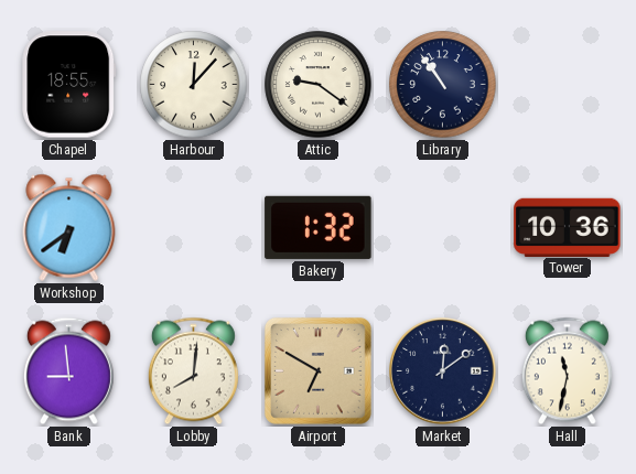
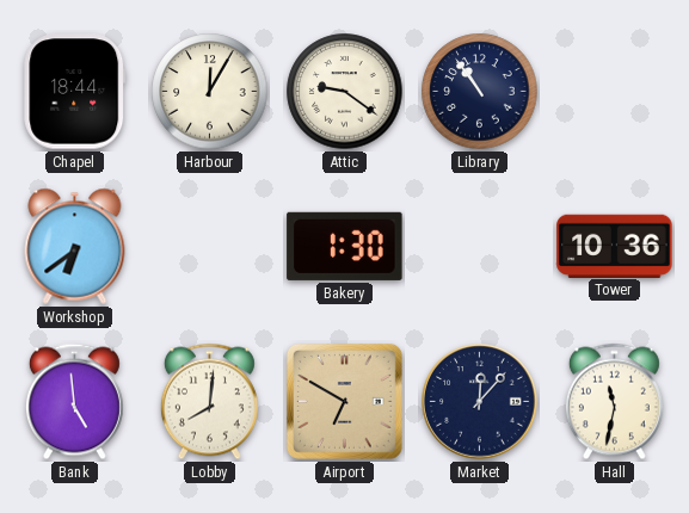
Chapel: 18:55 -> 18:44
Harbour: 12:07 -> 12:05
Bakery: 1:32 -> 1:30
Bank: 8:59 -> 4:59
Market: 12:09 -> 12:07
